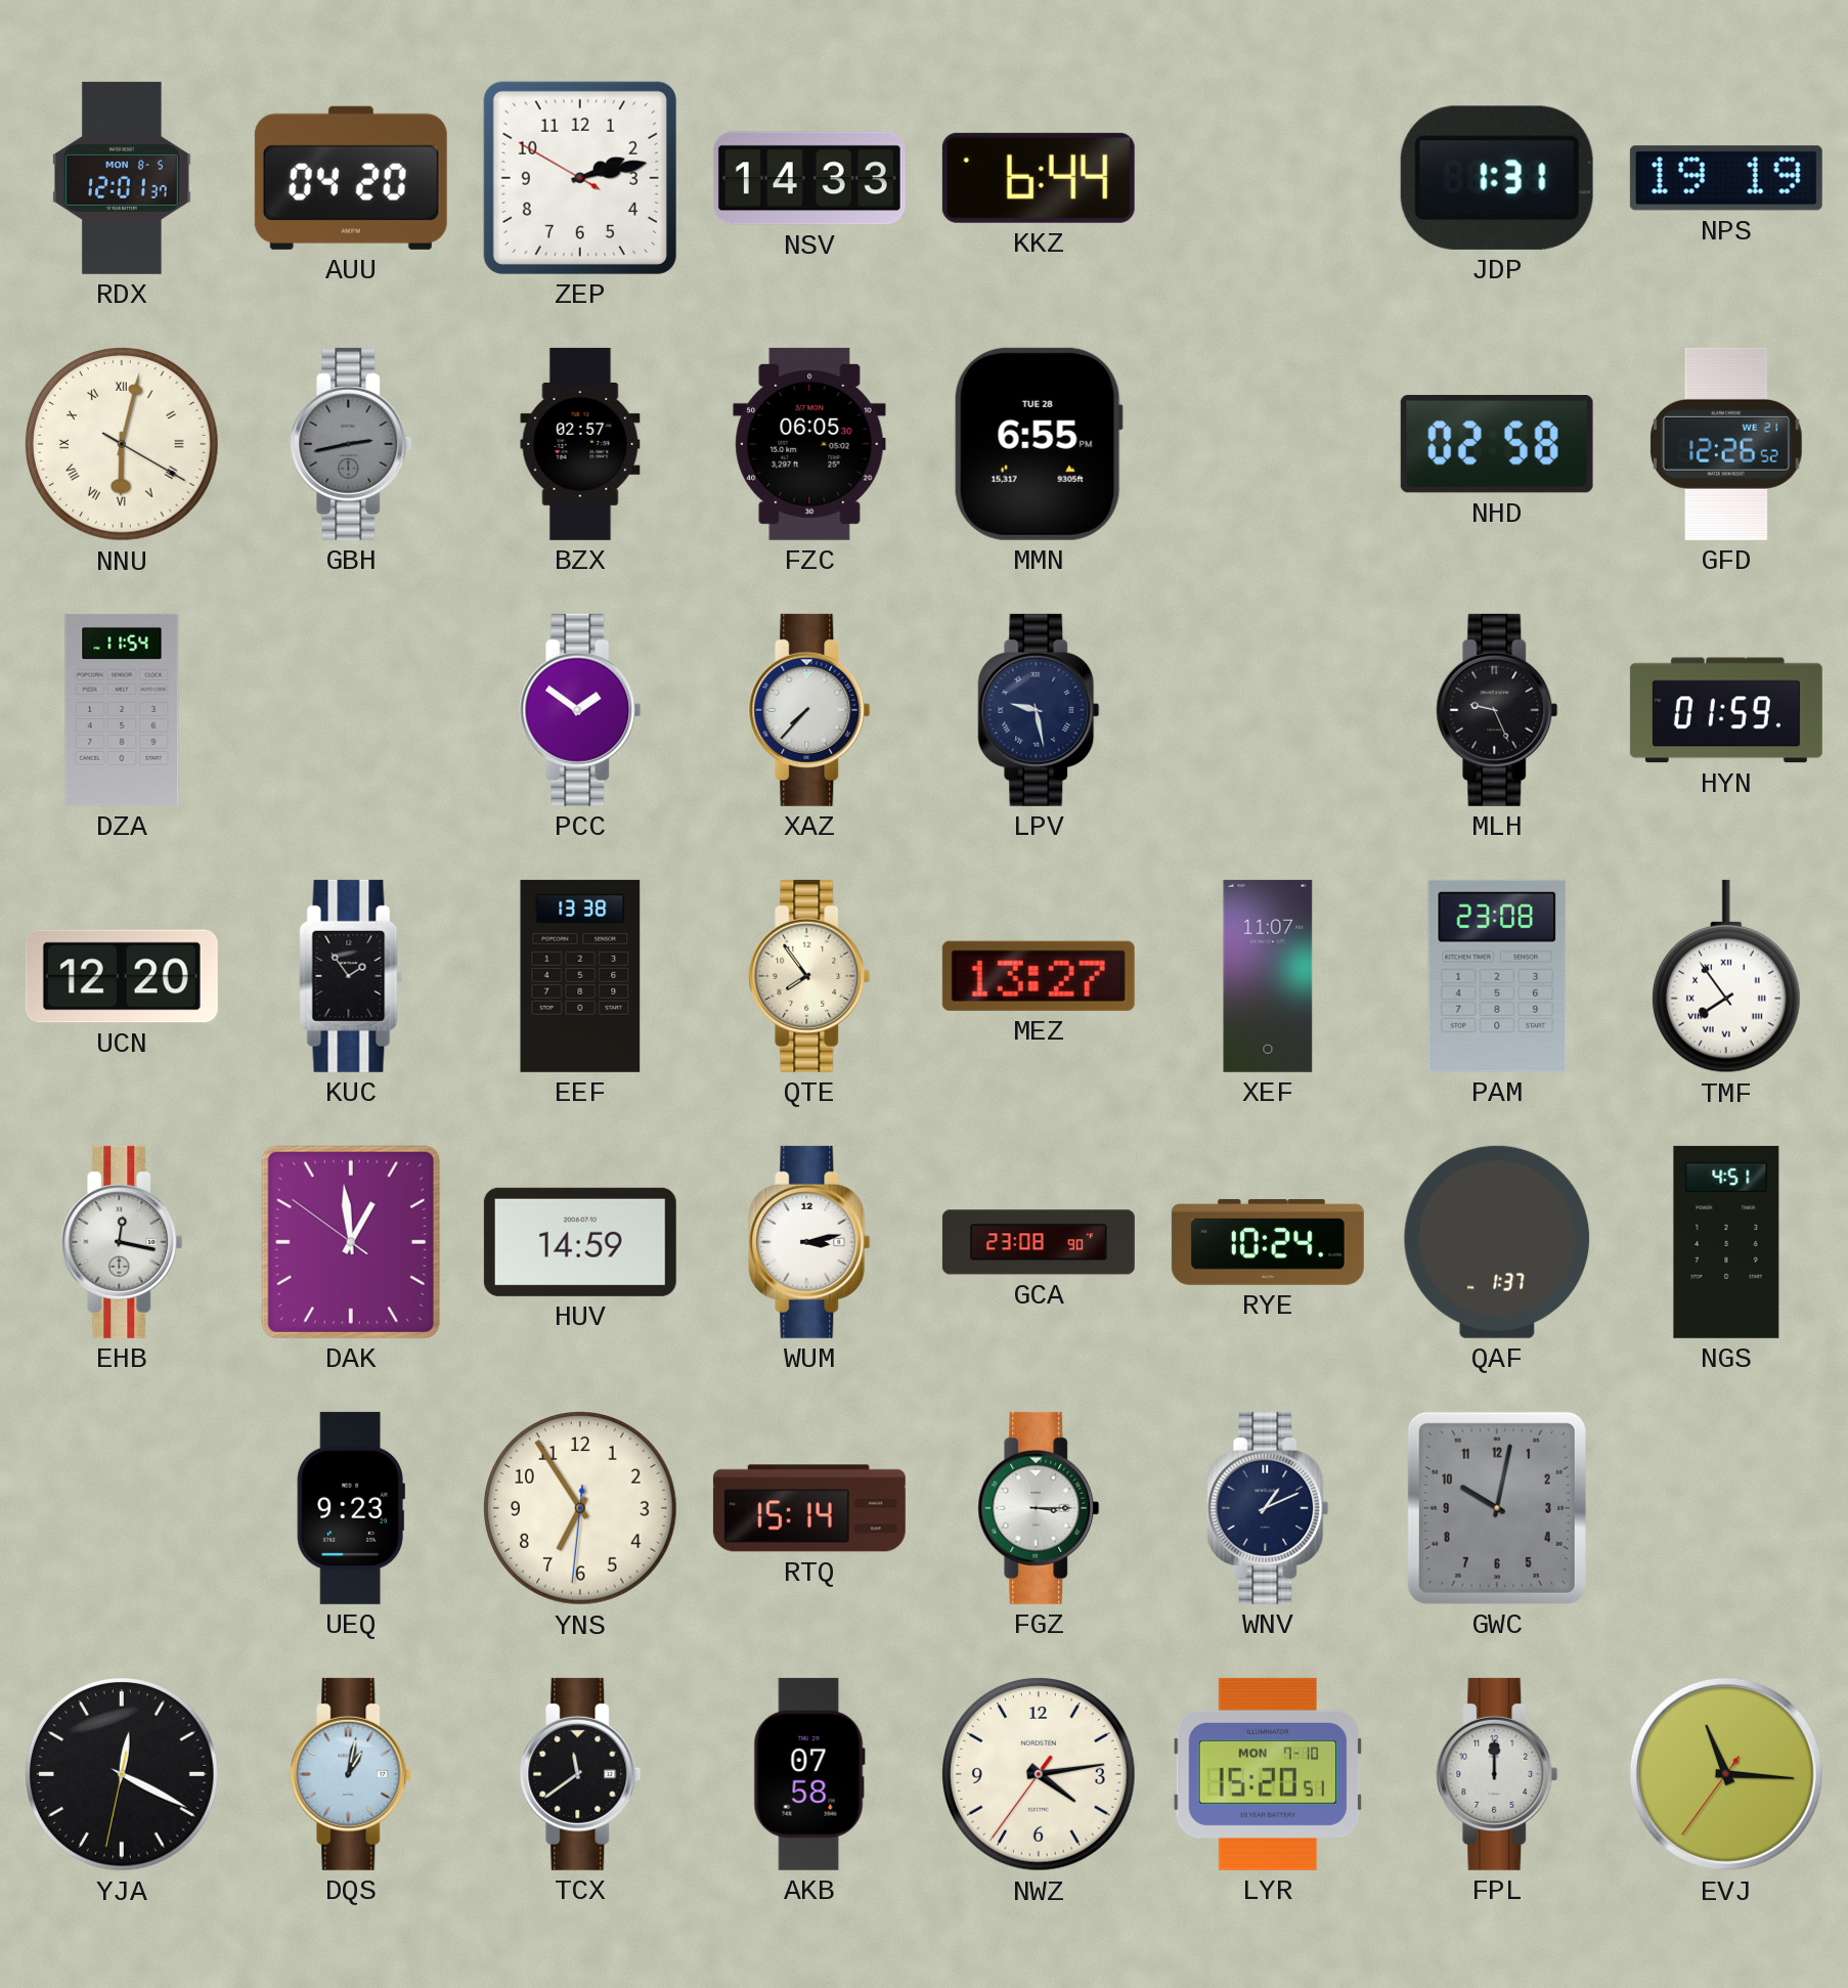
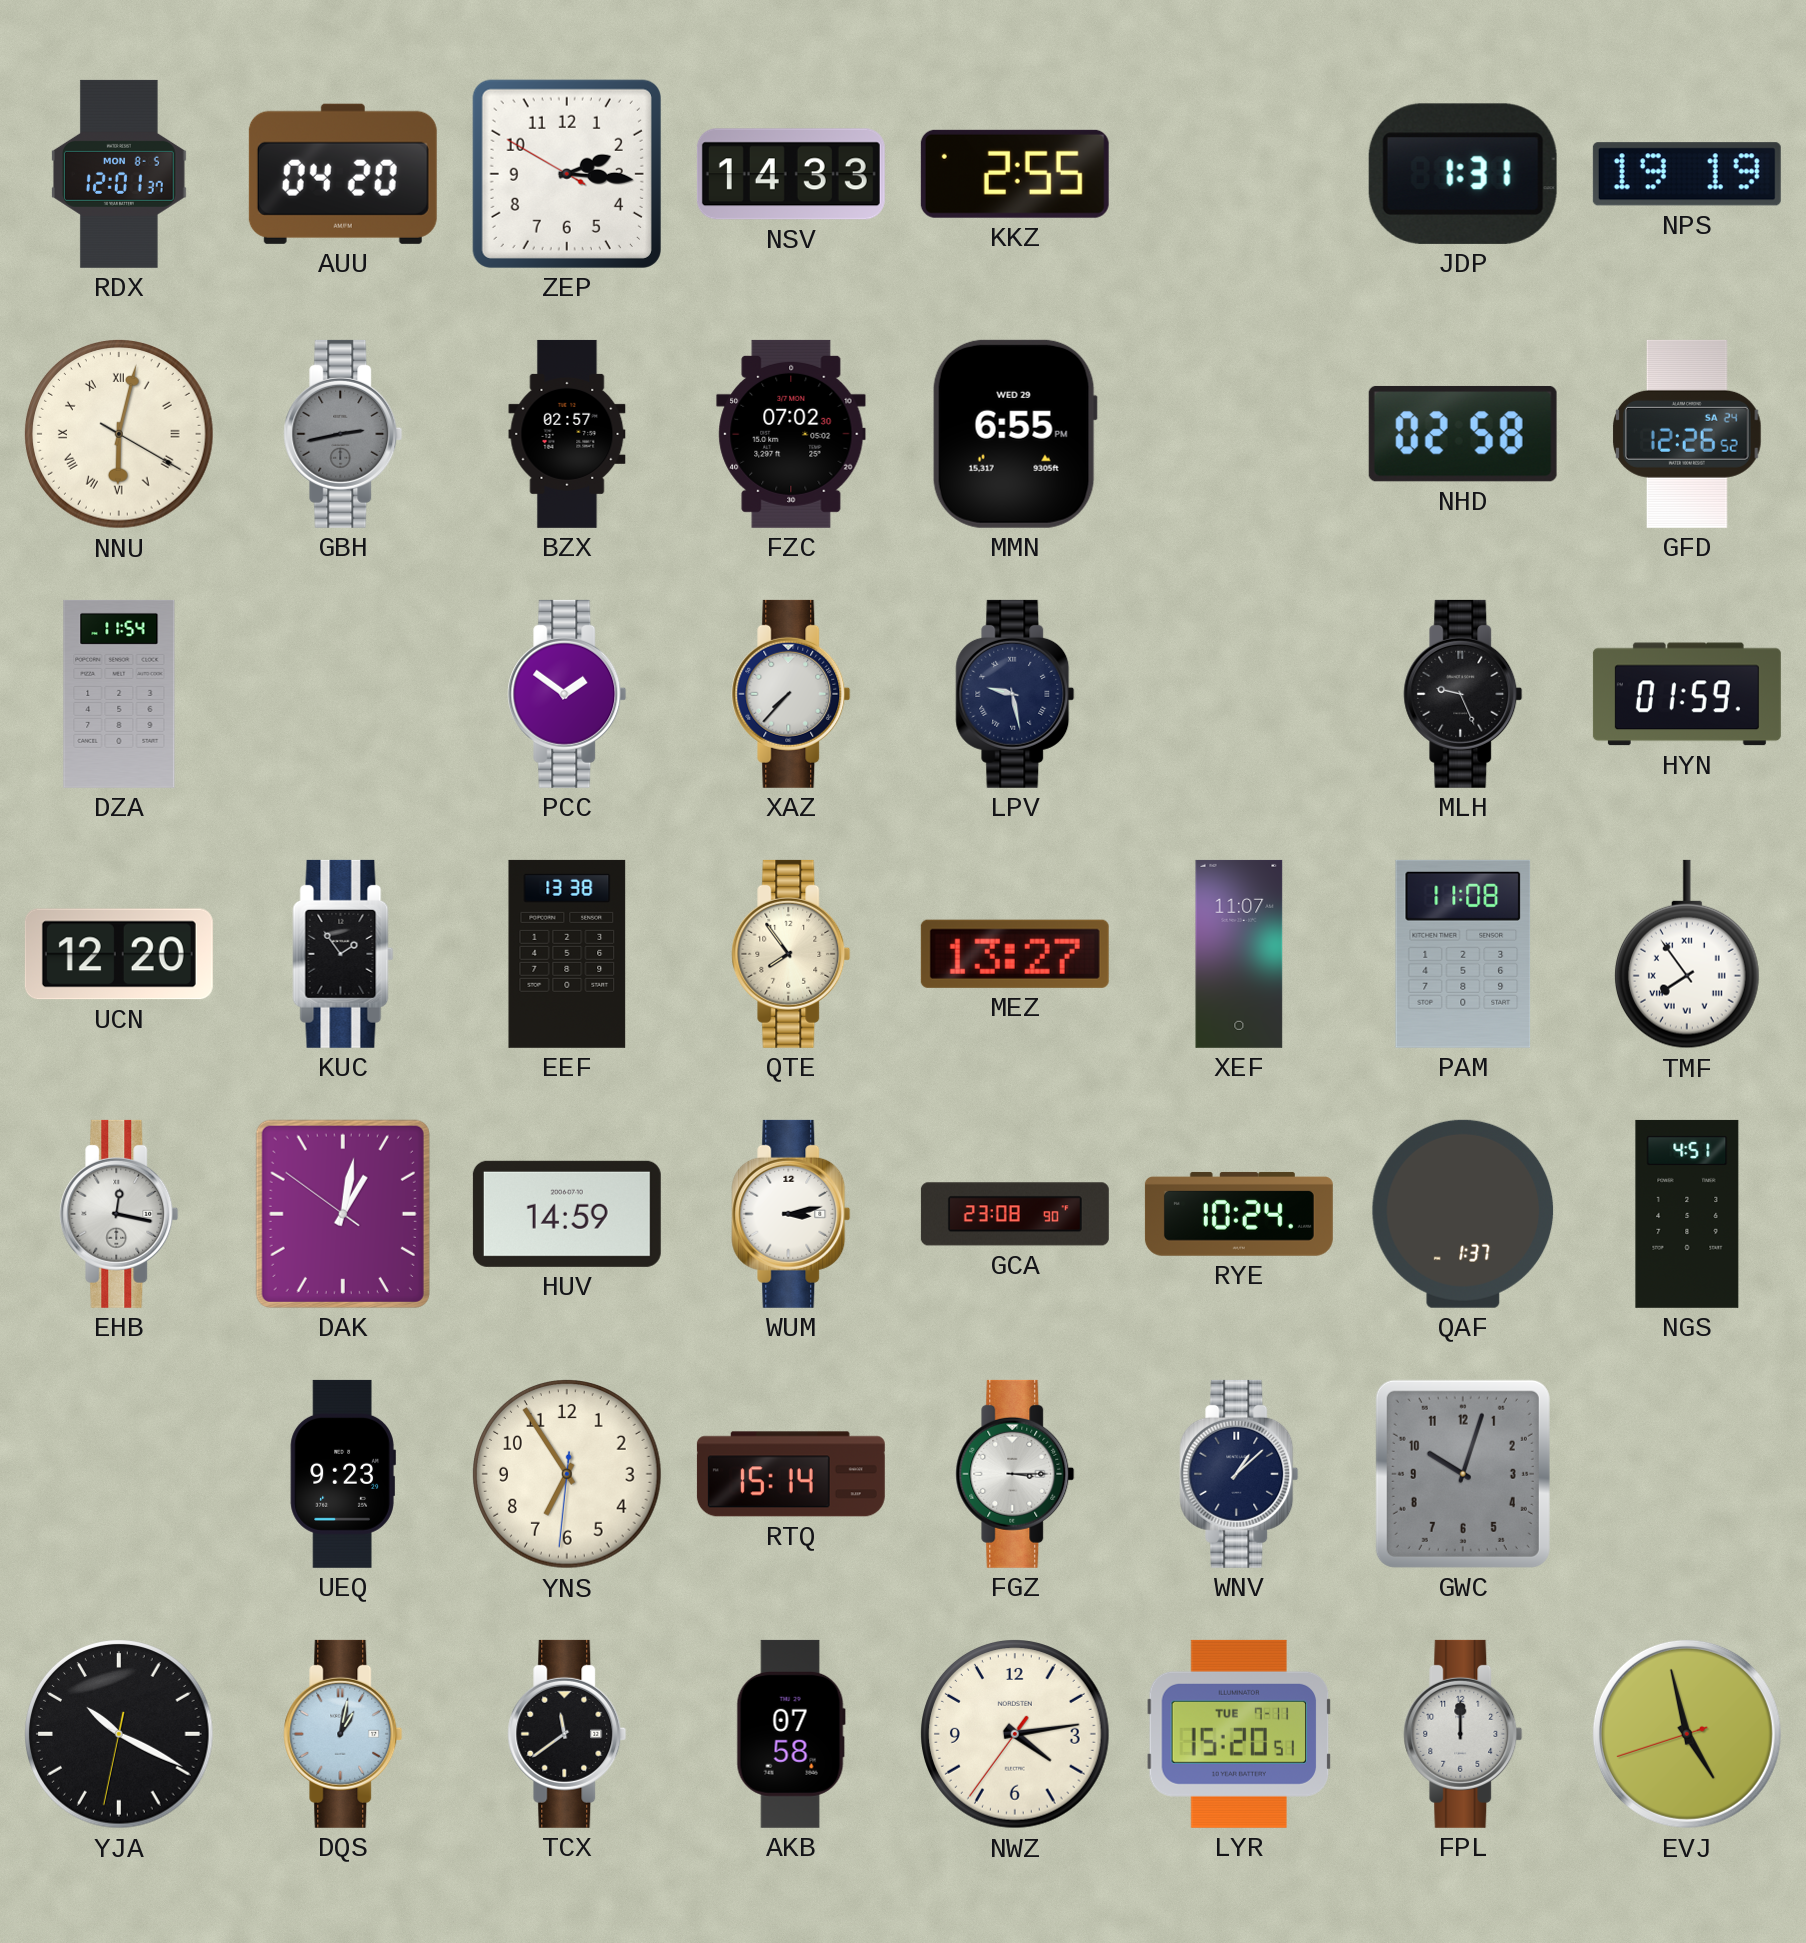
ZEP: 2:12 -> 2:15
KKZ: 6:44 -> 2:55
FZC: 06:05 -> 07:02
MMN date: TUE 28 -> WED 29
GFD date: WE 21 -> SA 24
PAM: 23:08 -> 11:08
DAK: 12:58 -> 1:01
WNV: 1:11 -> 1:08
GWC: 10:02 -> 10:03
YJA: 12:19 -> 10:19
LYR date: MON 7-10 -> TUE 7-11
EVJ: 11:15 -> 4:57
